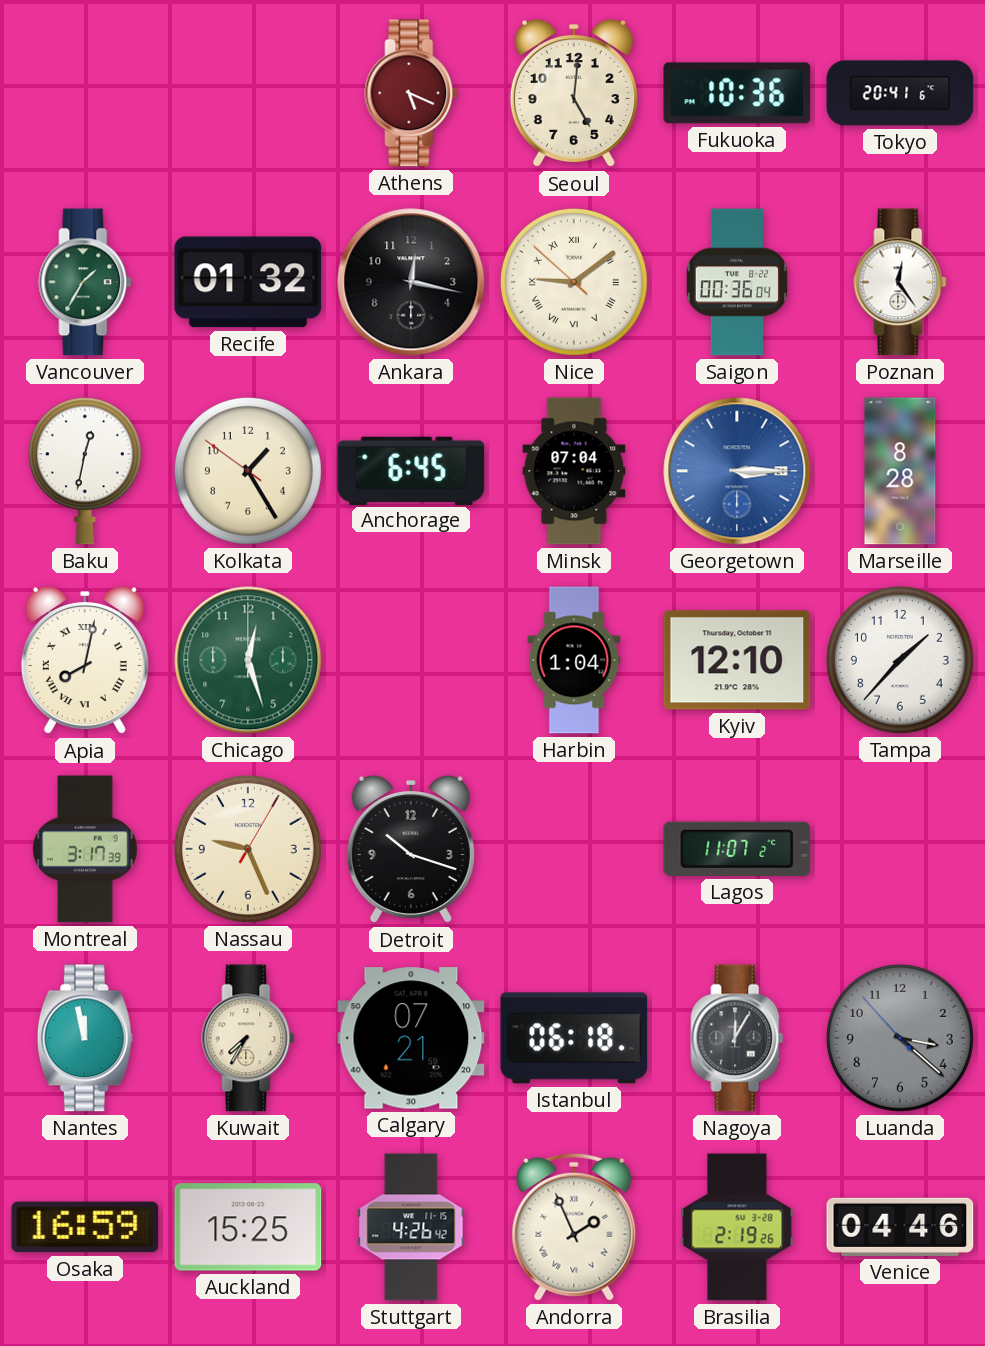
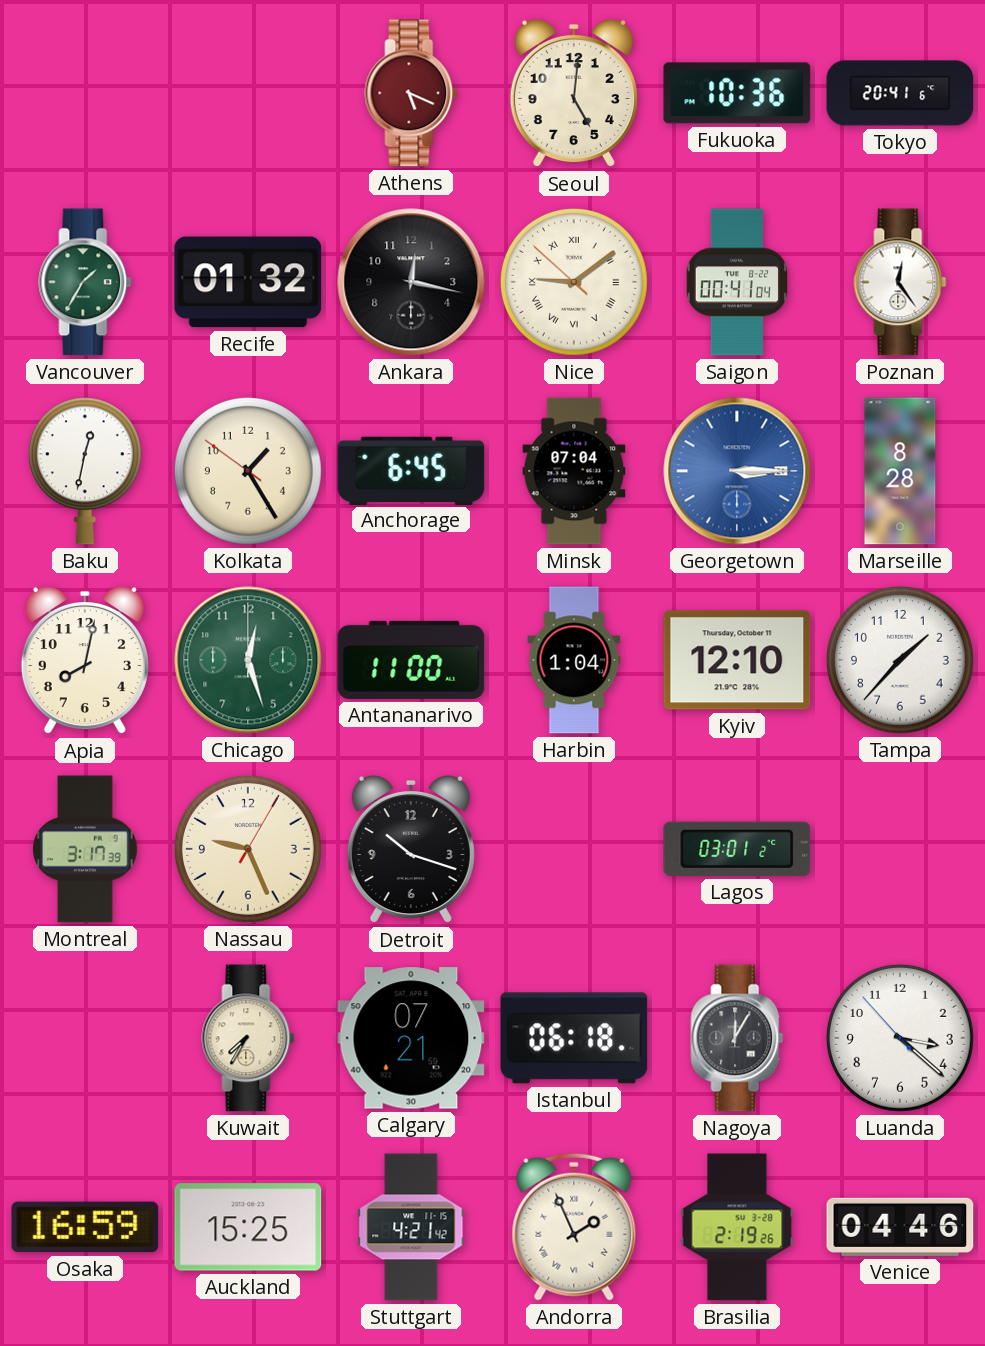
Saigon: 00:36 -> 00:41
Apia numerals: Roman -> Arabic
Antananarivo: none -> 11:00
Lagos: 11:07 -> 03:01
Nantes: 11:58 -> none
Luanda dial: grey -> white
Stuttgart: 4:26 -> 4:21
